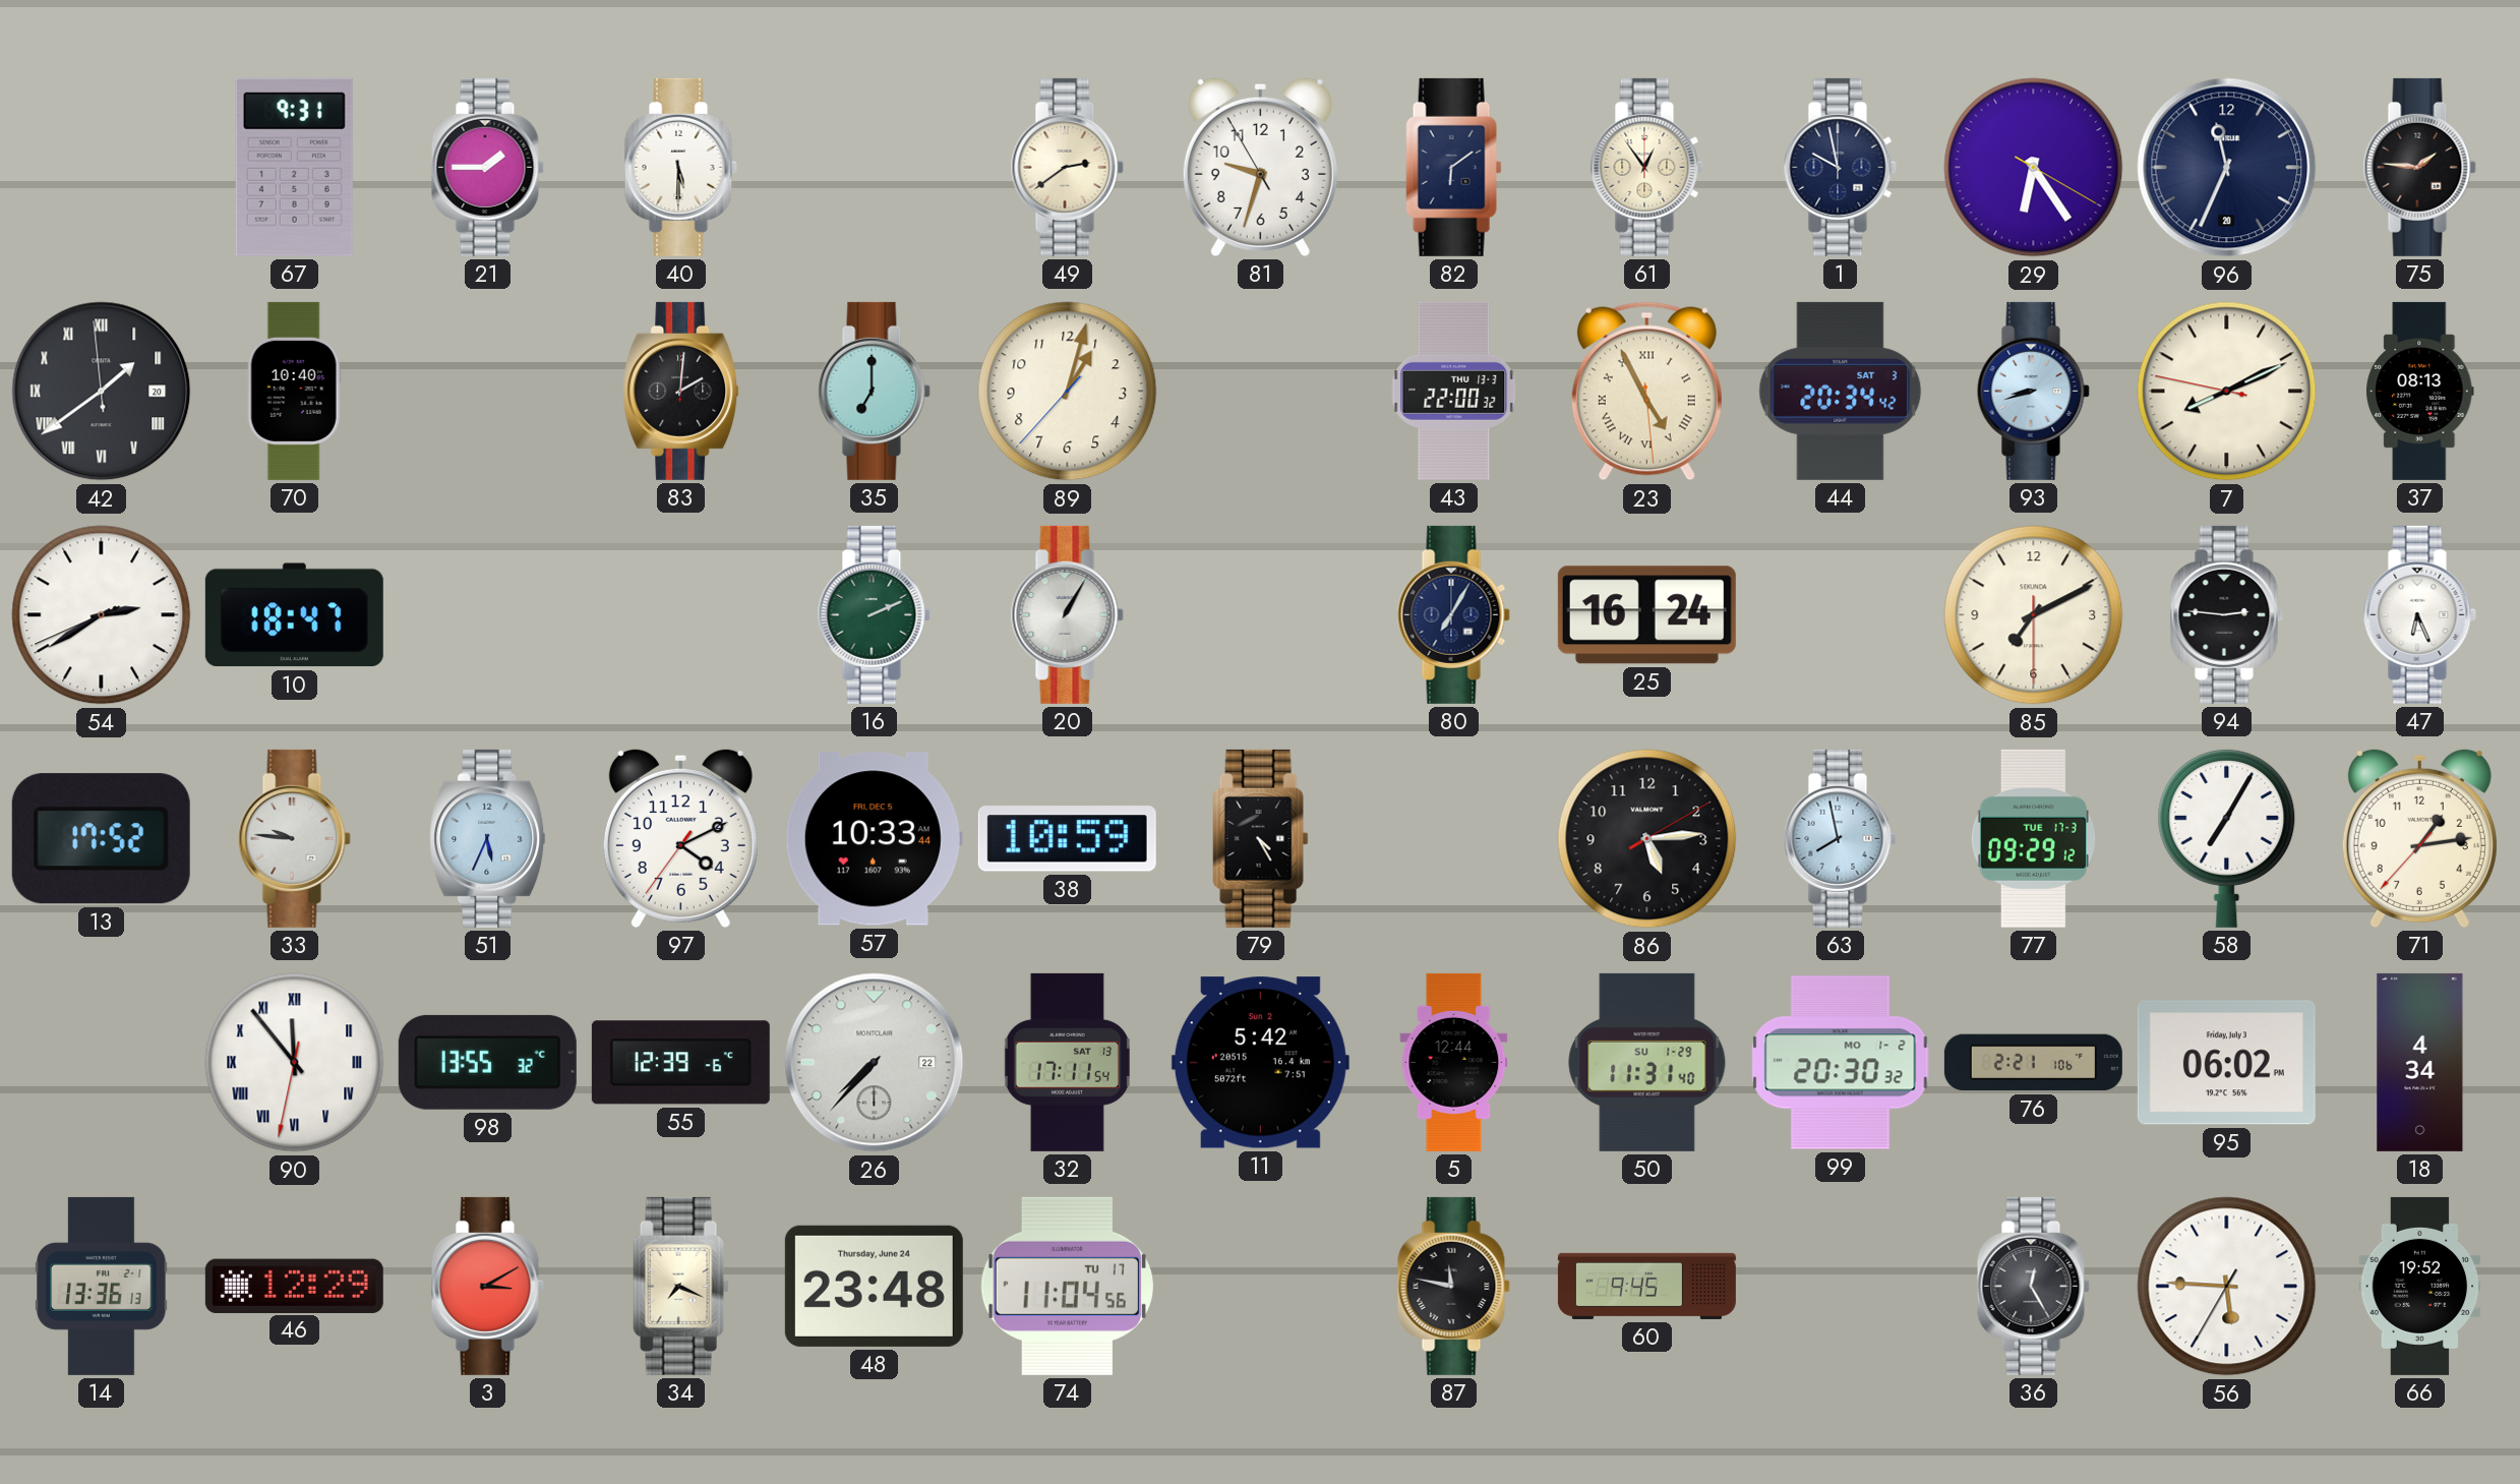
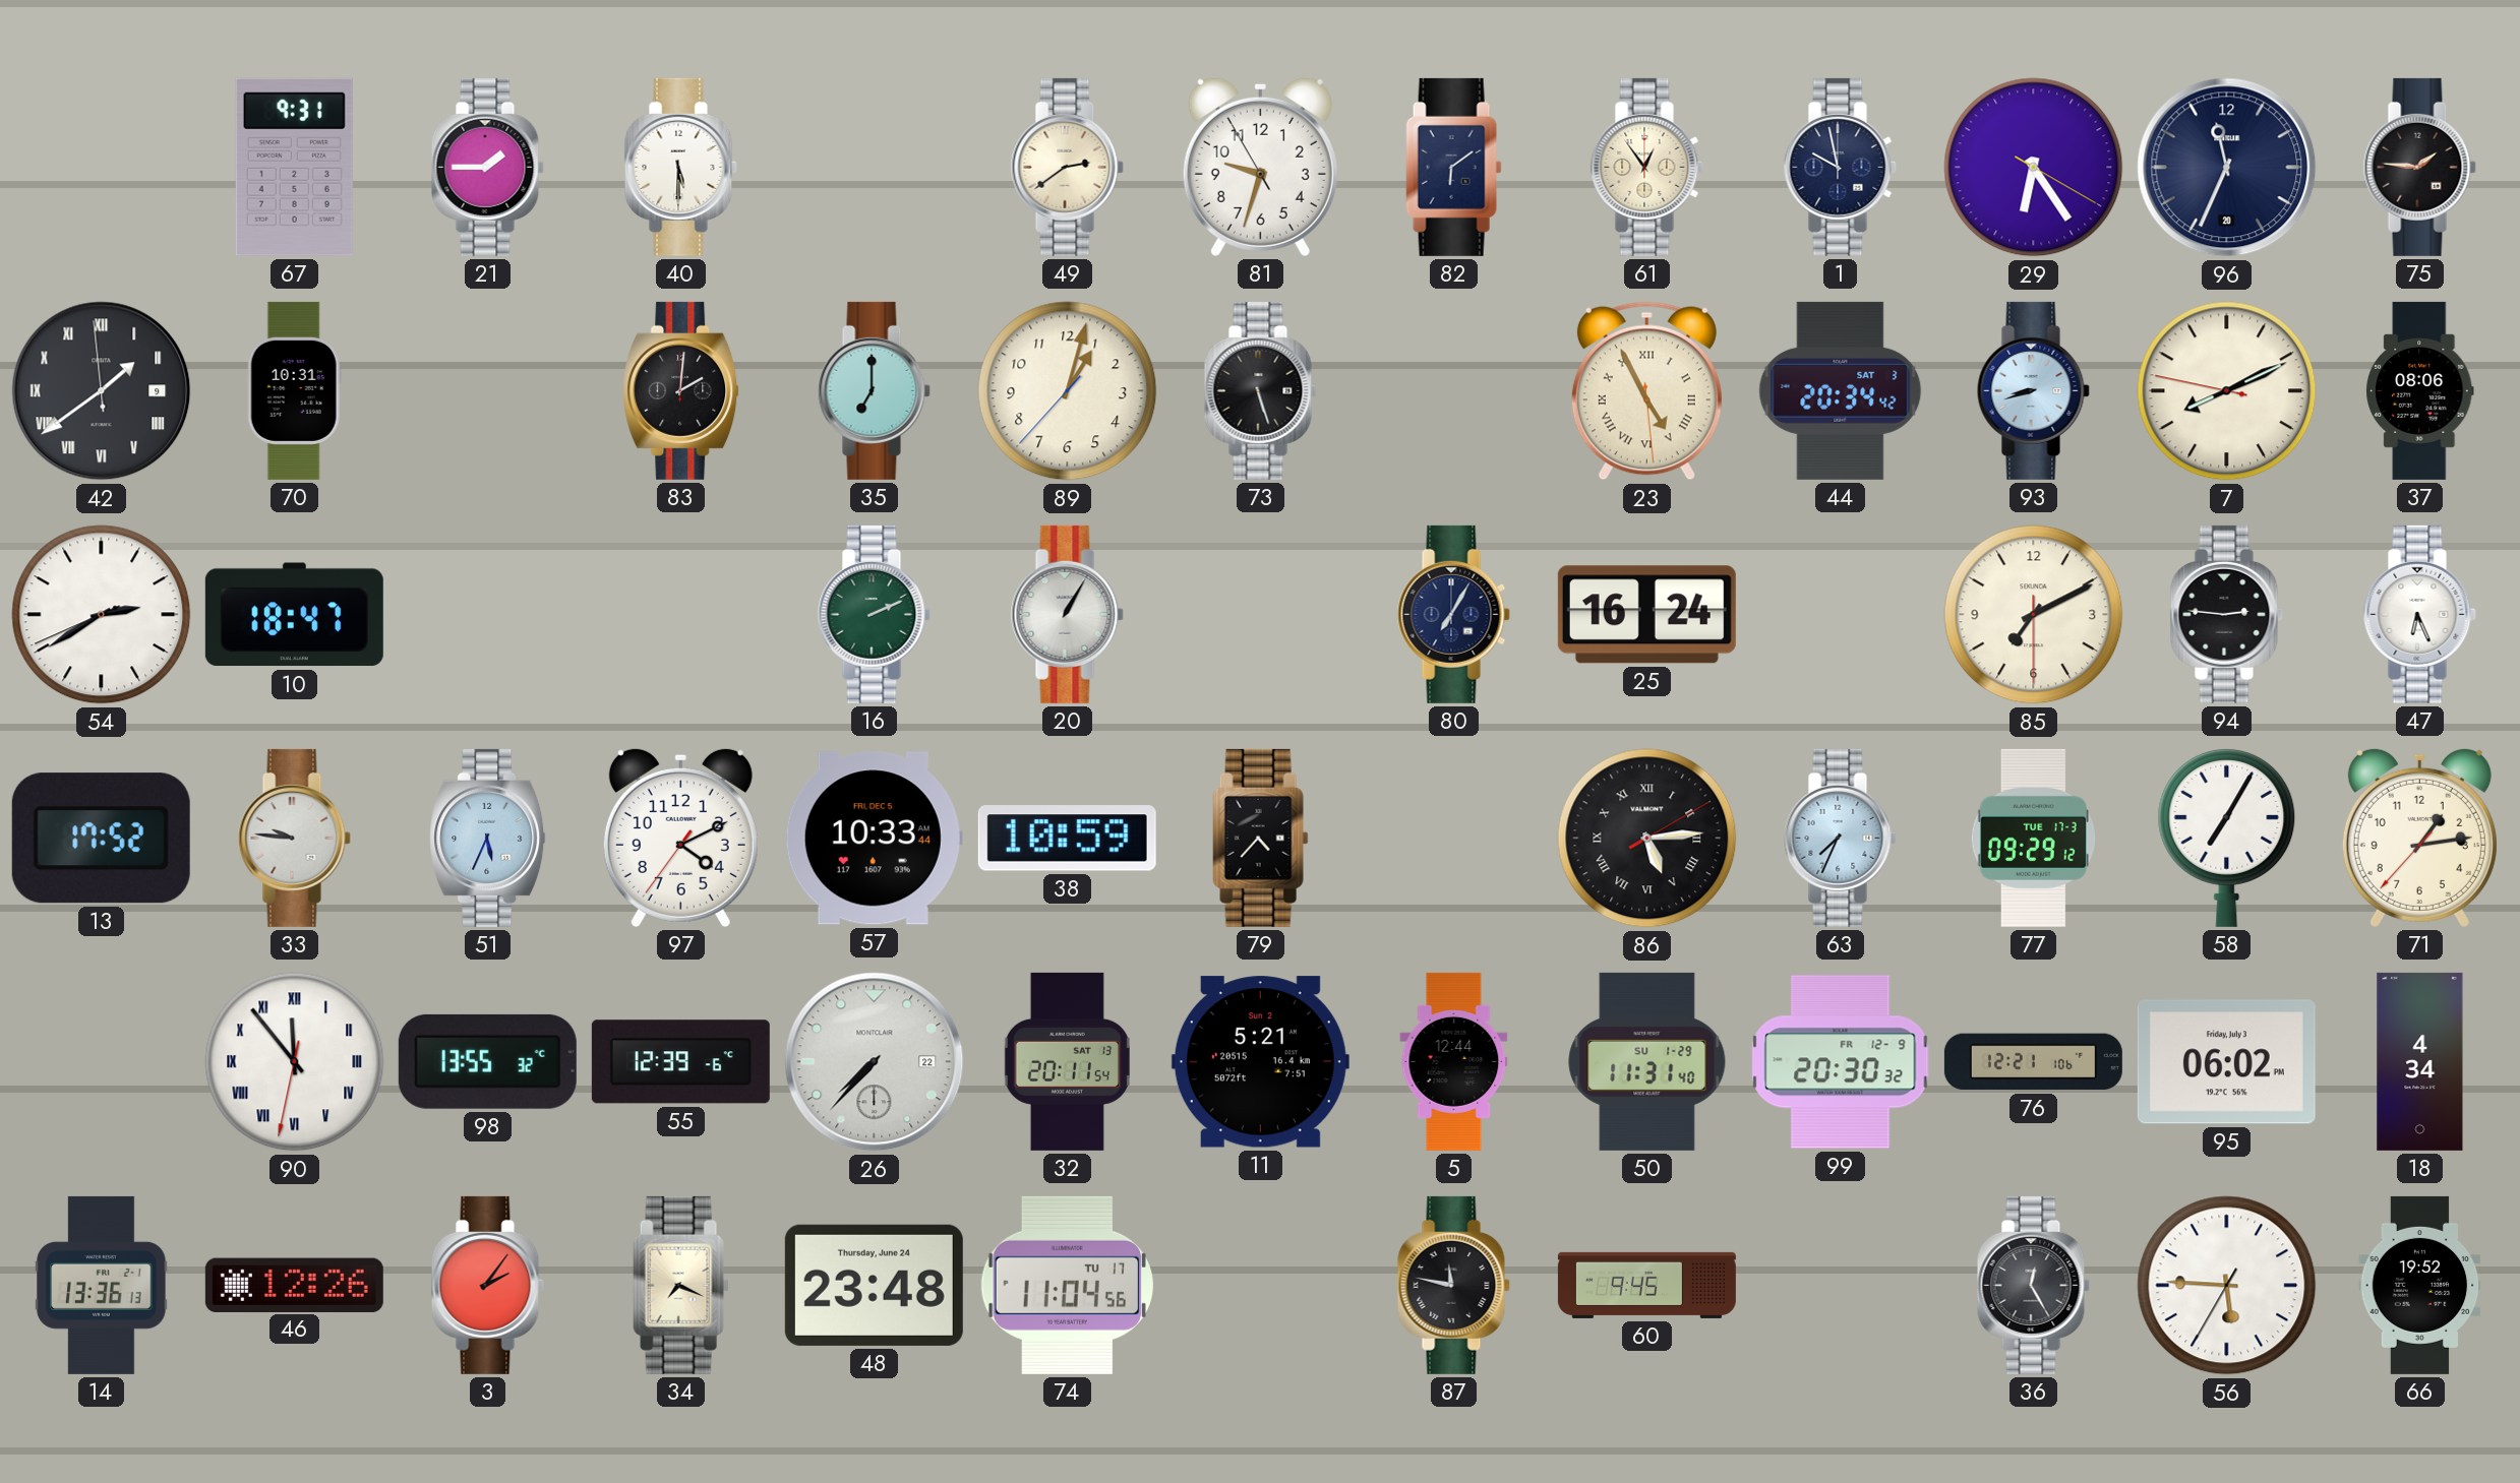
42 date: 20 -> 9
70: 10:40 -> 10:31
73: none -> 5:27
43: 22:00 -> none
37: 08:13 -> 08:06
79: 4:25 -> 4:37
86 numerals: Arabic -> Roman
63: 7:58 -> 7:34
32: 17:11 -> 20:11
11: 5:42 -> 5:21
99 date: MO 1-2 -> FR 12-9
76: 2:21 -> 12:21
46: 12:29 -> 12:26
3: 3:10 -> 2:06
